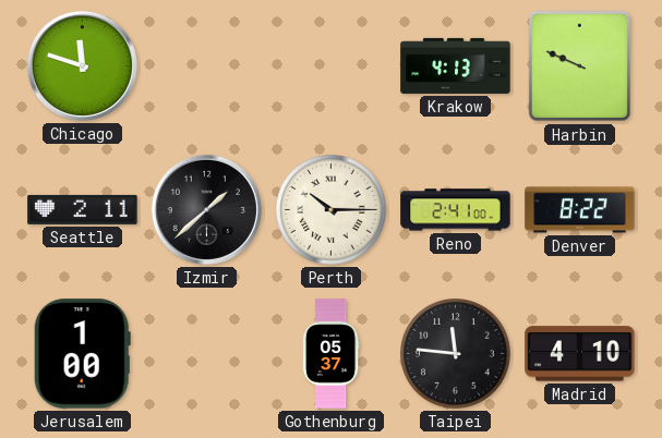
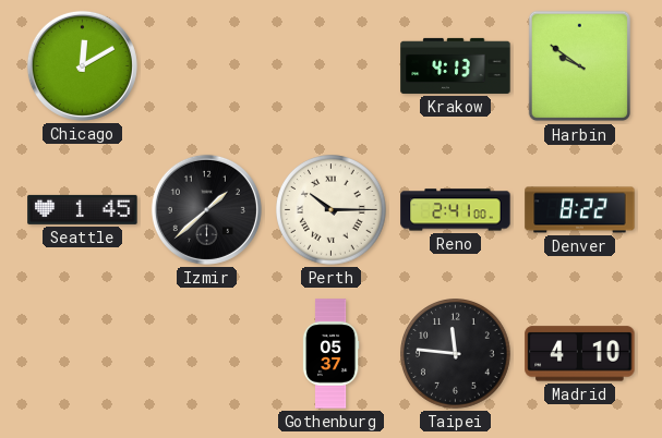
Chicago: 11:48 -> 12:10
Harbin: 9:49 -> 9:51
Seattle: 2:11 -> 1:45
Jerusalem: 1:00 -> none
